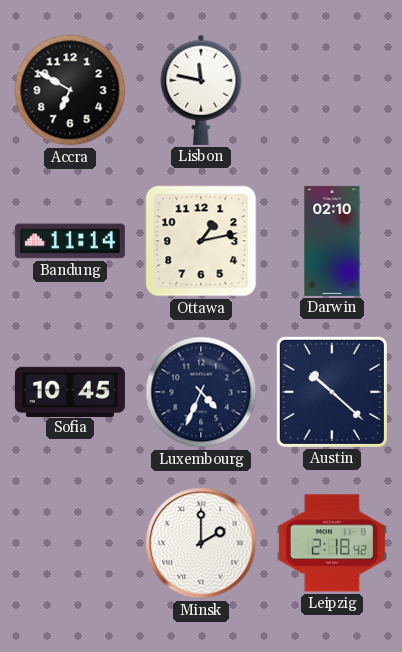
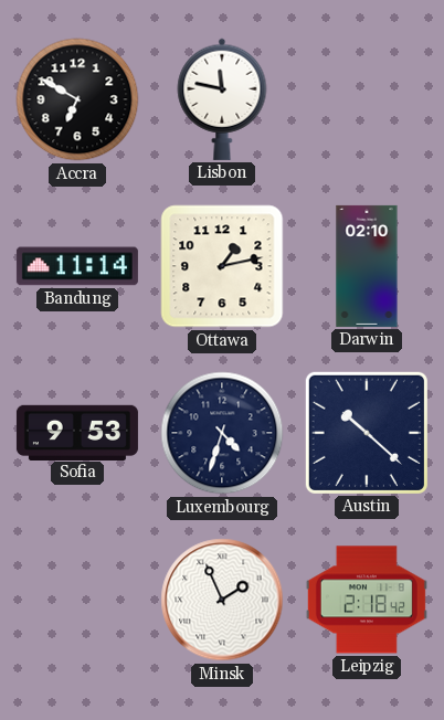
Sofia: 10:45 -> 9:53
Luxembourg: 4:34 -> 4:33
Minsk: 2:00 -> 1:56
